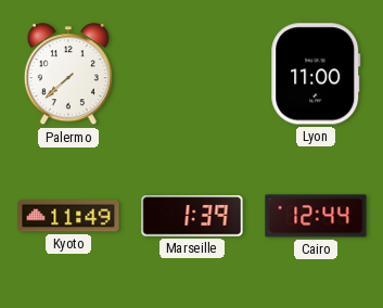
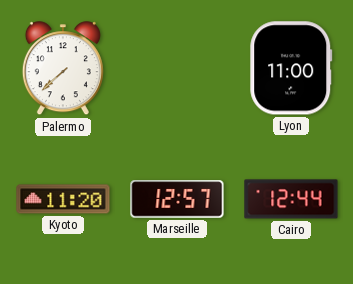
Kyoto: 11:49 -> 11:20
Marseille: 1:39 -> 12:57
